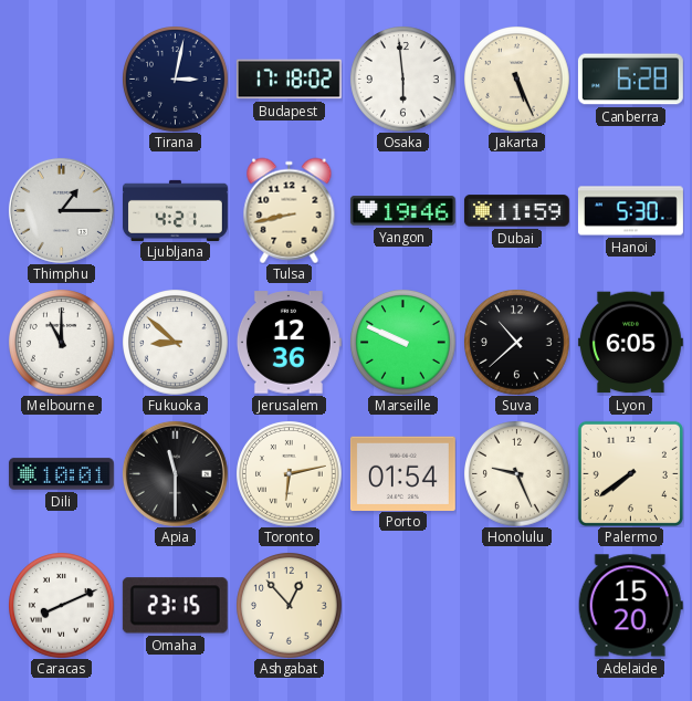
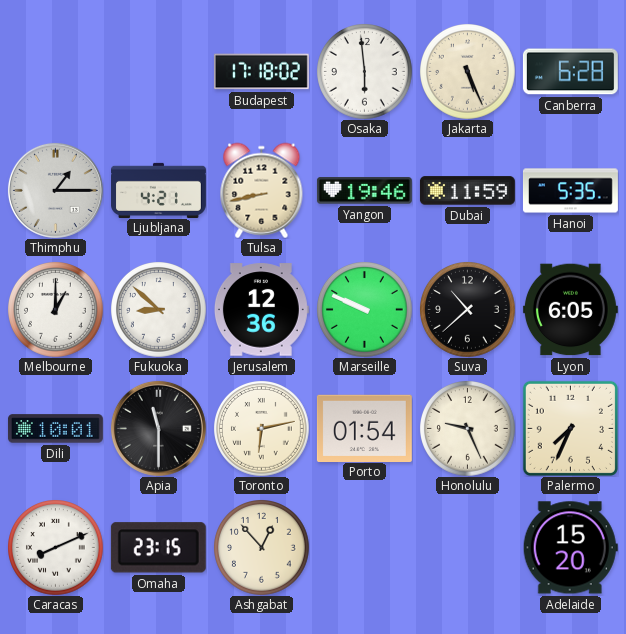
Tirana: 3:02 -> none
Hanoi: 5:30 -> 5:35
Melbourne: 11:00 -> 1:00
Palermo: 7:39 -> 7:34
